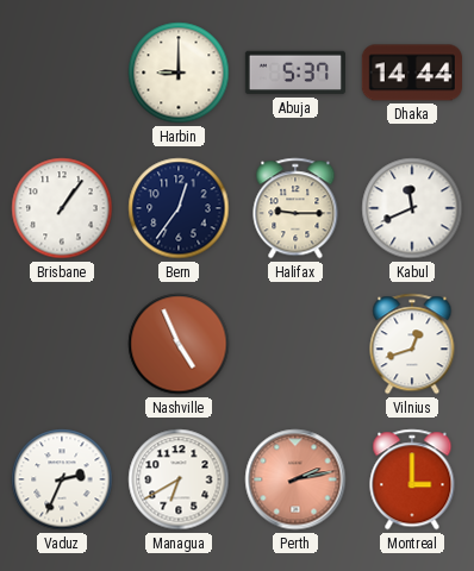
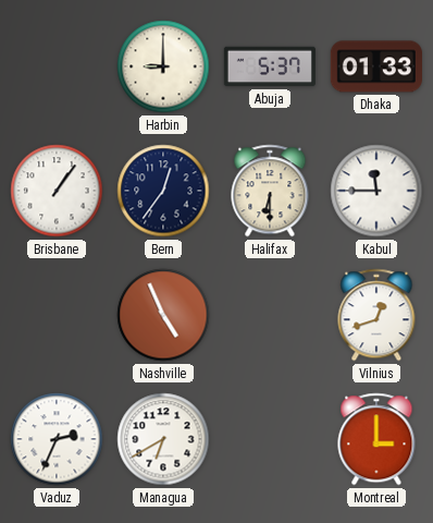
Dhaka: 14:44 -> 01:33
Halifax: 9:15 -> 6:30
Kabul: 11:41 -> 11:45
Perth: 2:13 -> none
